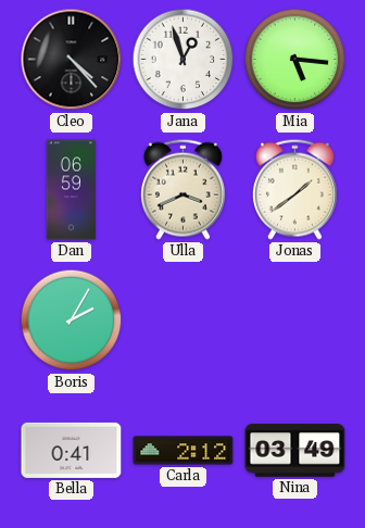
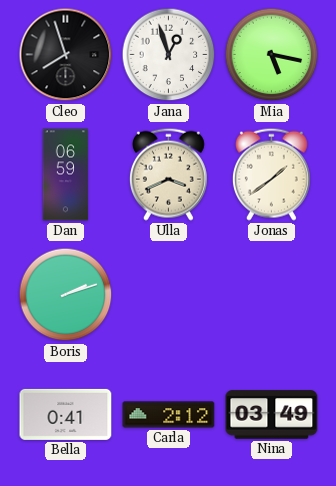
Cleo: 4:23 -> 7:57
Mia: 5:16 -> 5:17
Boris: 2:05 -> 2:12
